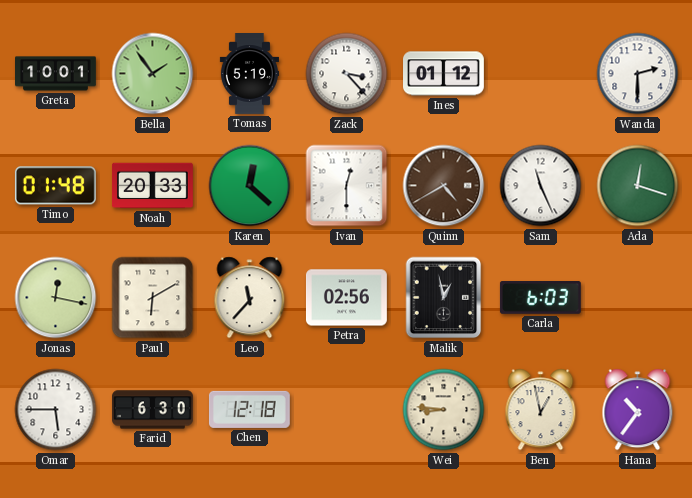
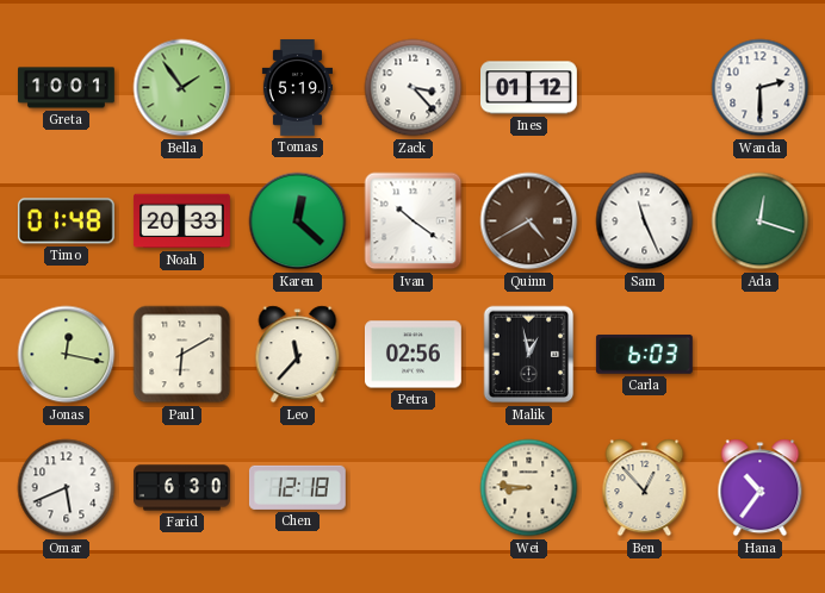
Ivan: 12:30 -> 10:21
Omar: 5:45 -> 5:41
Ben: 12:58 -> 12:53
